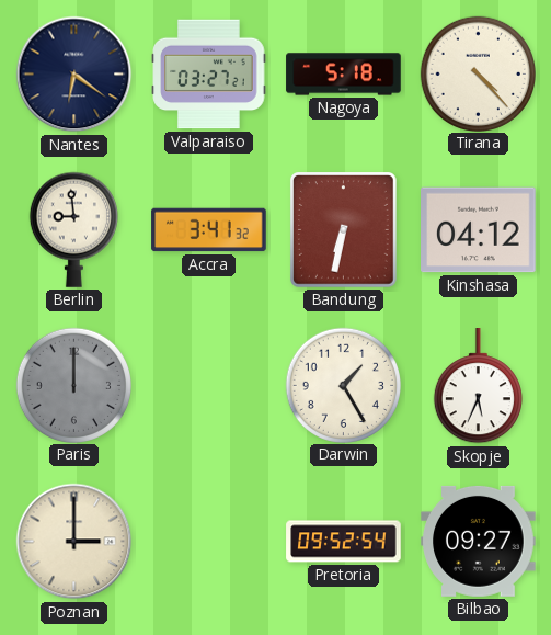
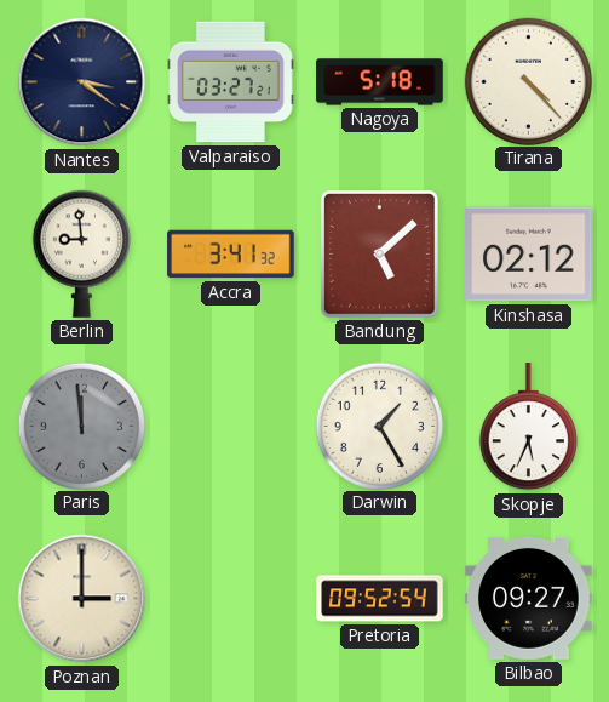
Nantes: 6:21 -> 3:21
Bandung: 6:32 -> 5:08
Kinshasa: 04:12 -> 02:12
Paris: 12:00 -> 11:59
